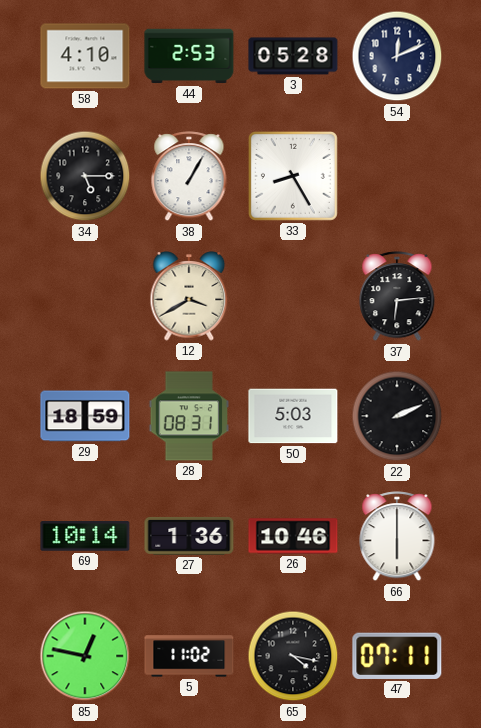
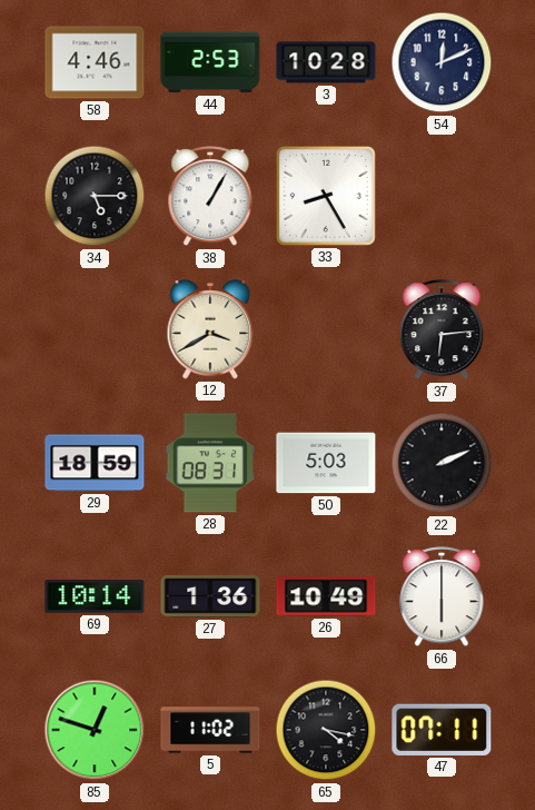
58: 4:10 -> 4:46
3: 05:28 -> 10:28
26: 10:46 -> 10:49
85: 12:47 -> 12:48
